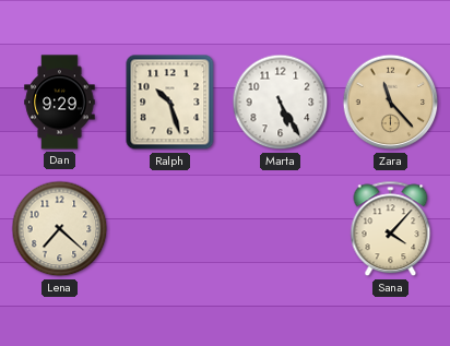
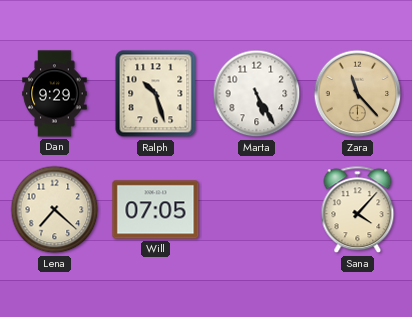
Will: none -> 07:05
